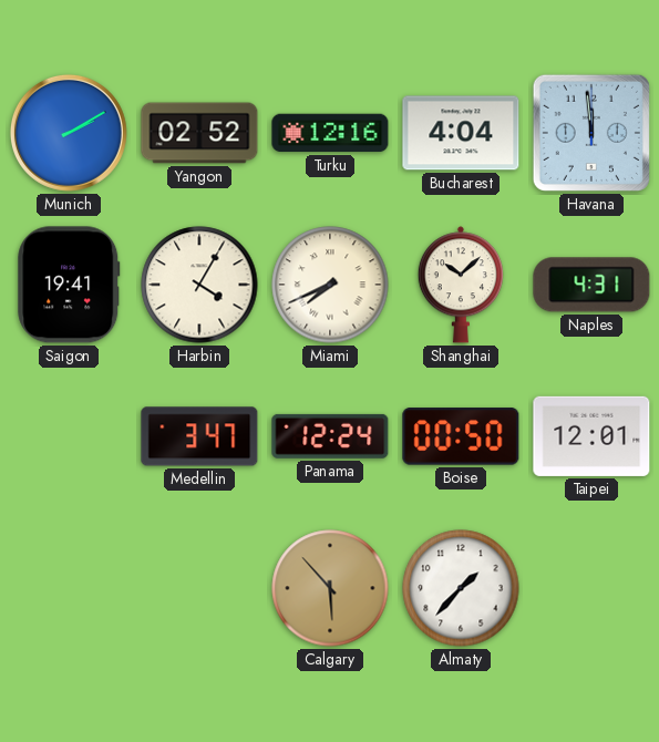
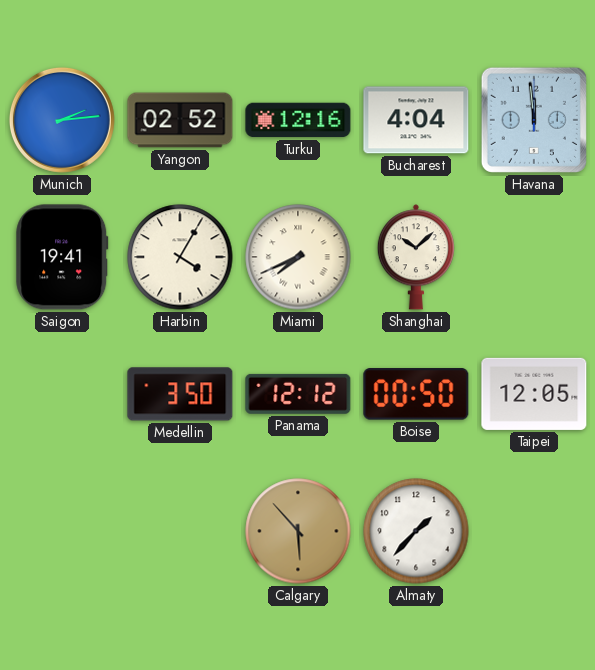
Munich: 2:10 -> 2:14
Naples: 4:31 -> none
Medellin: 3:47 -> 3:50
Panama: 12:24 -> 12:12
Taipei: 12:01 -> 12:05
